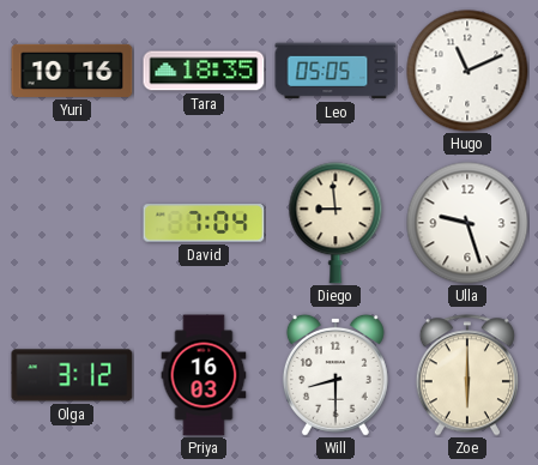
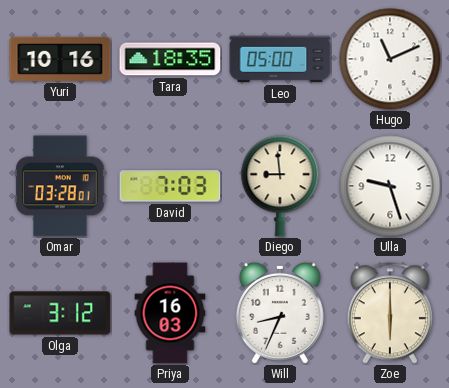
Leo: 05:05 -> 05:00
Omar: none -> 03:28
David: 7:04 -> 7:03
Will: 8:30 -> 8:34
